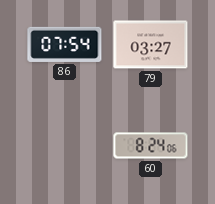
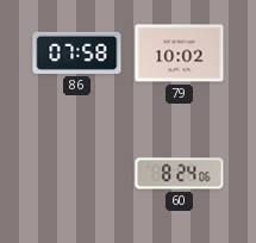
86: 07:54 -> 07:58
79: 03:27 -> 10:02
